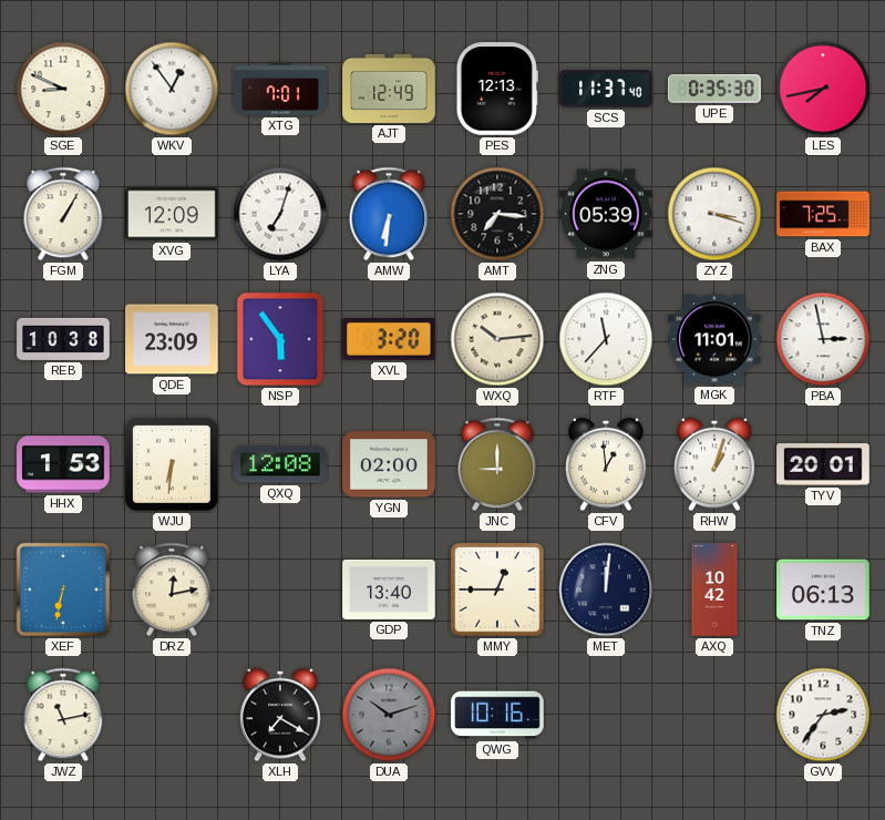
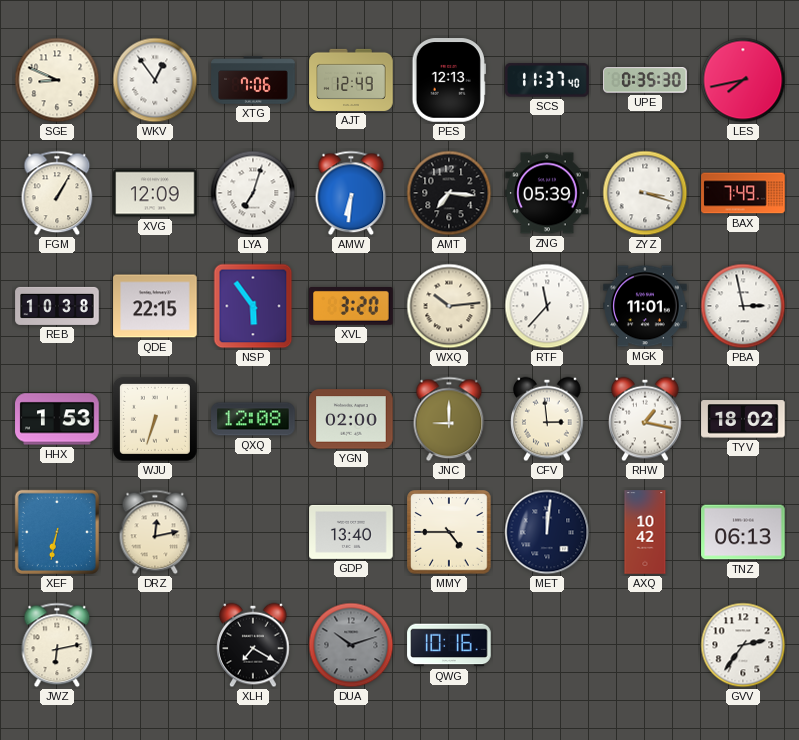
XTG: 7:01 -> 7:06
BAX: 7:25 -> 7:49
QDE: 23:09 -> 22:15
WJU: 6:31 -> 6:33
CFV: 12:59 -> 2:59
RHW: 1:03 -> 1:17
TYV: 20:01 -> 18:02
MMY: 12:45 -> 4:45
JWZ: 11:13 -> 6:13
